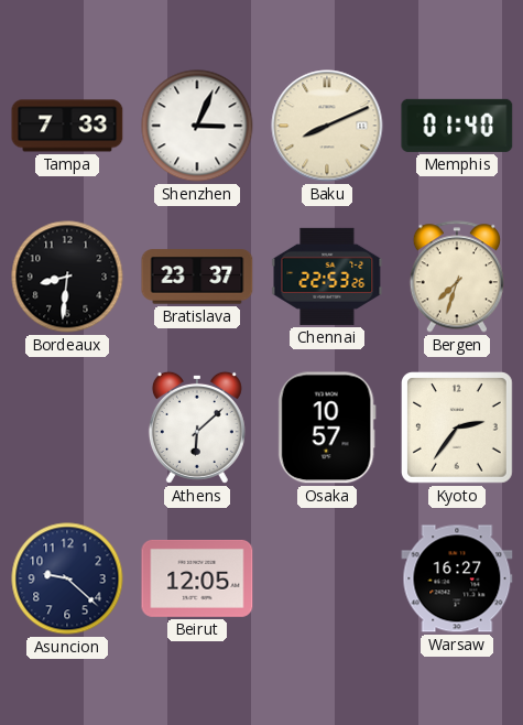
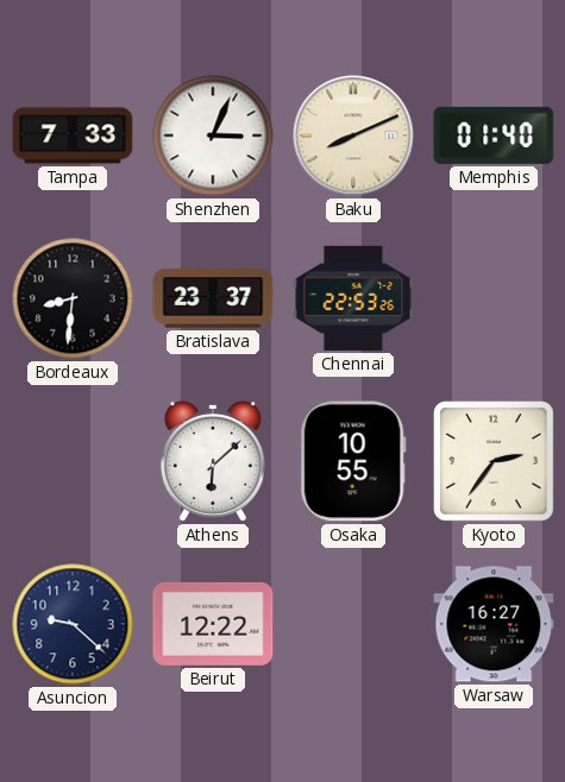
Bergen: 7:33 -> none
Osaka: 10:57 -> 10:55
Beirut: 12:05 -> 12:22
